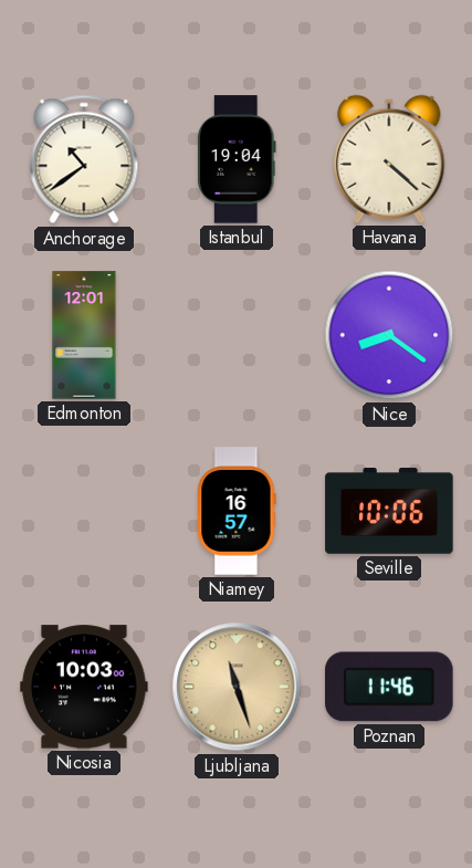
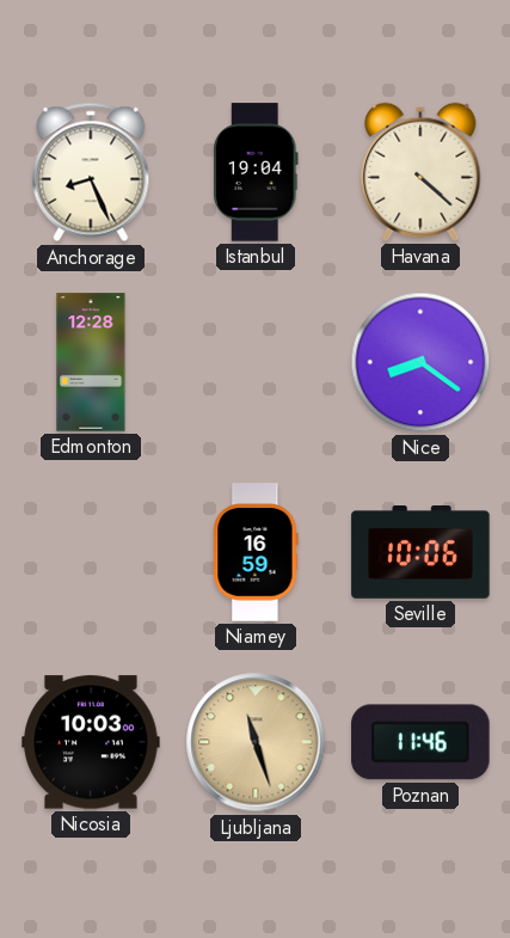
Anchorage: 10:39 -> 8:26
Edmonton: 12:01 -> 12:28
Niamey: 16:57 -> 16:59
